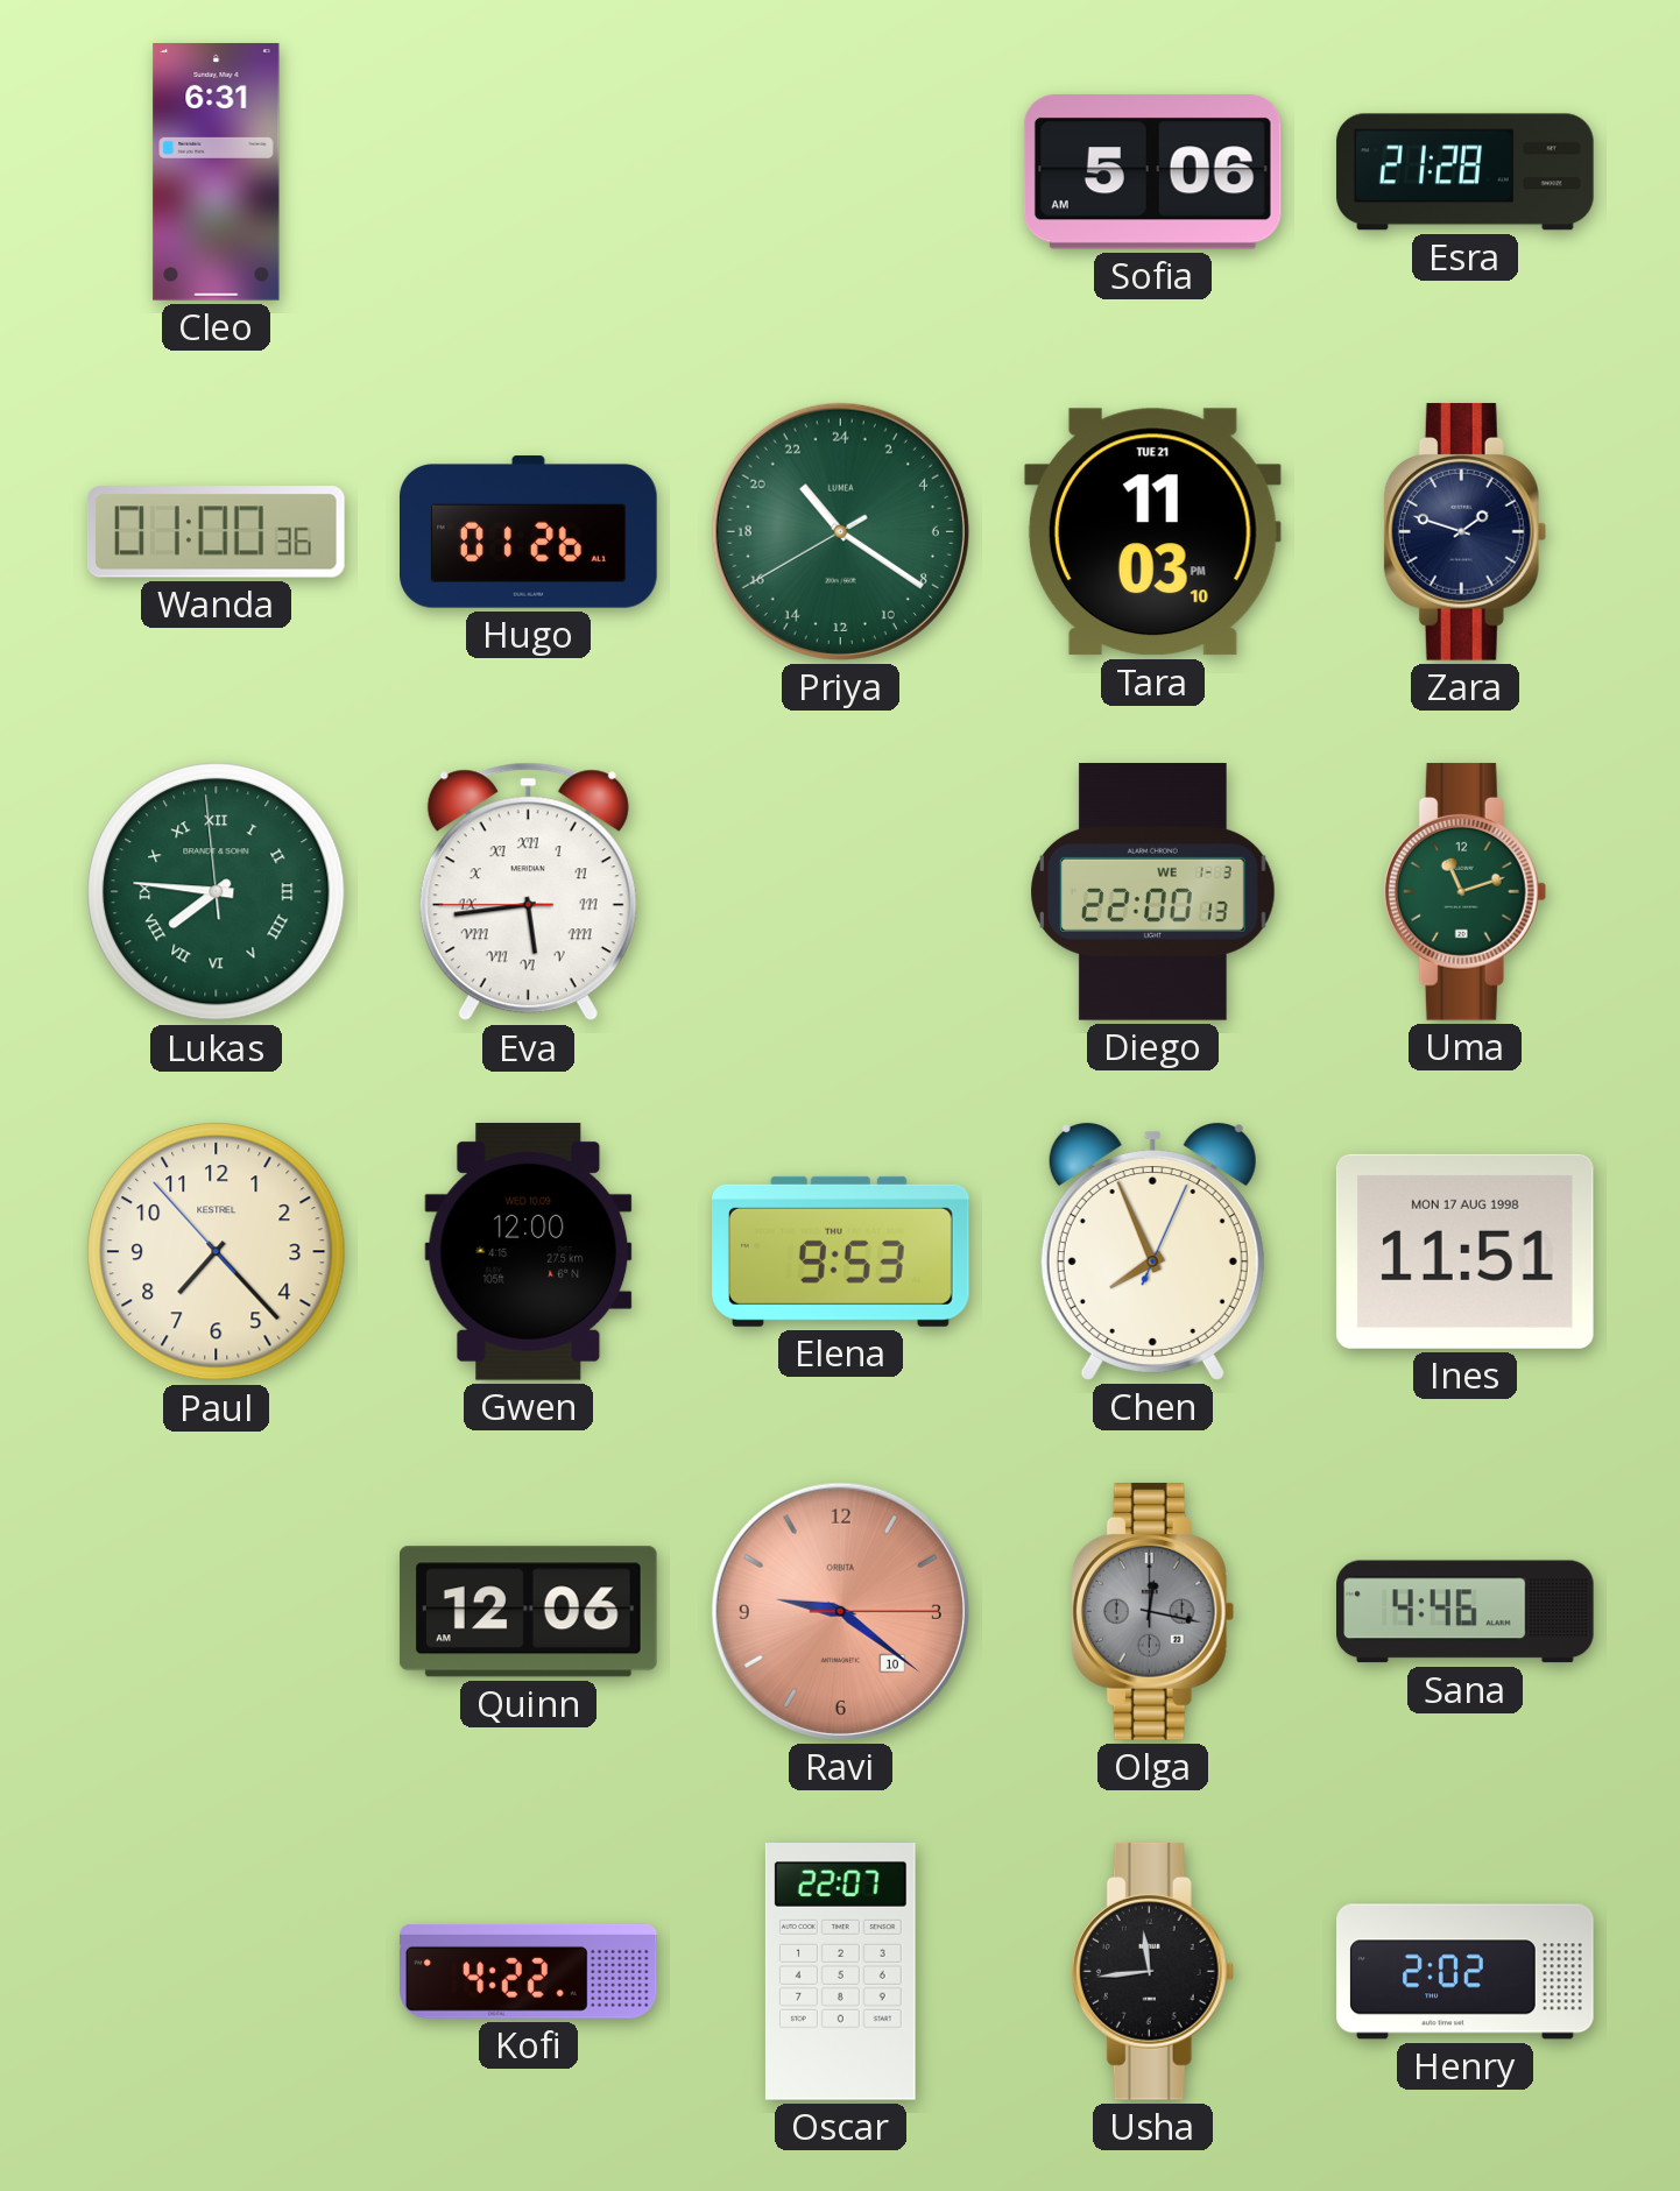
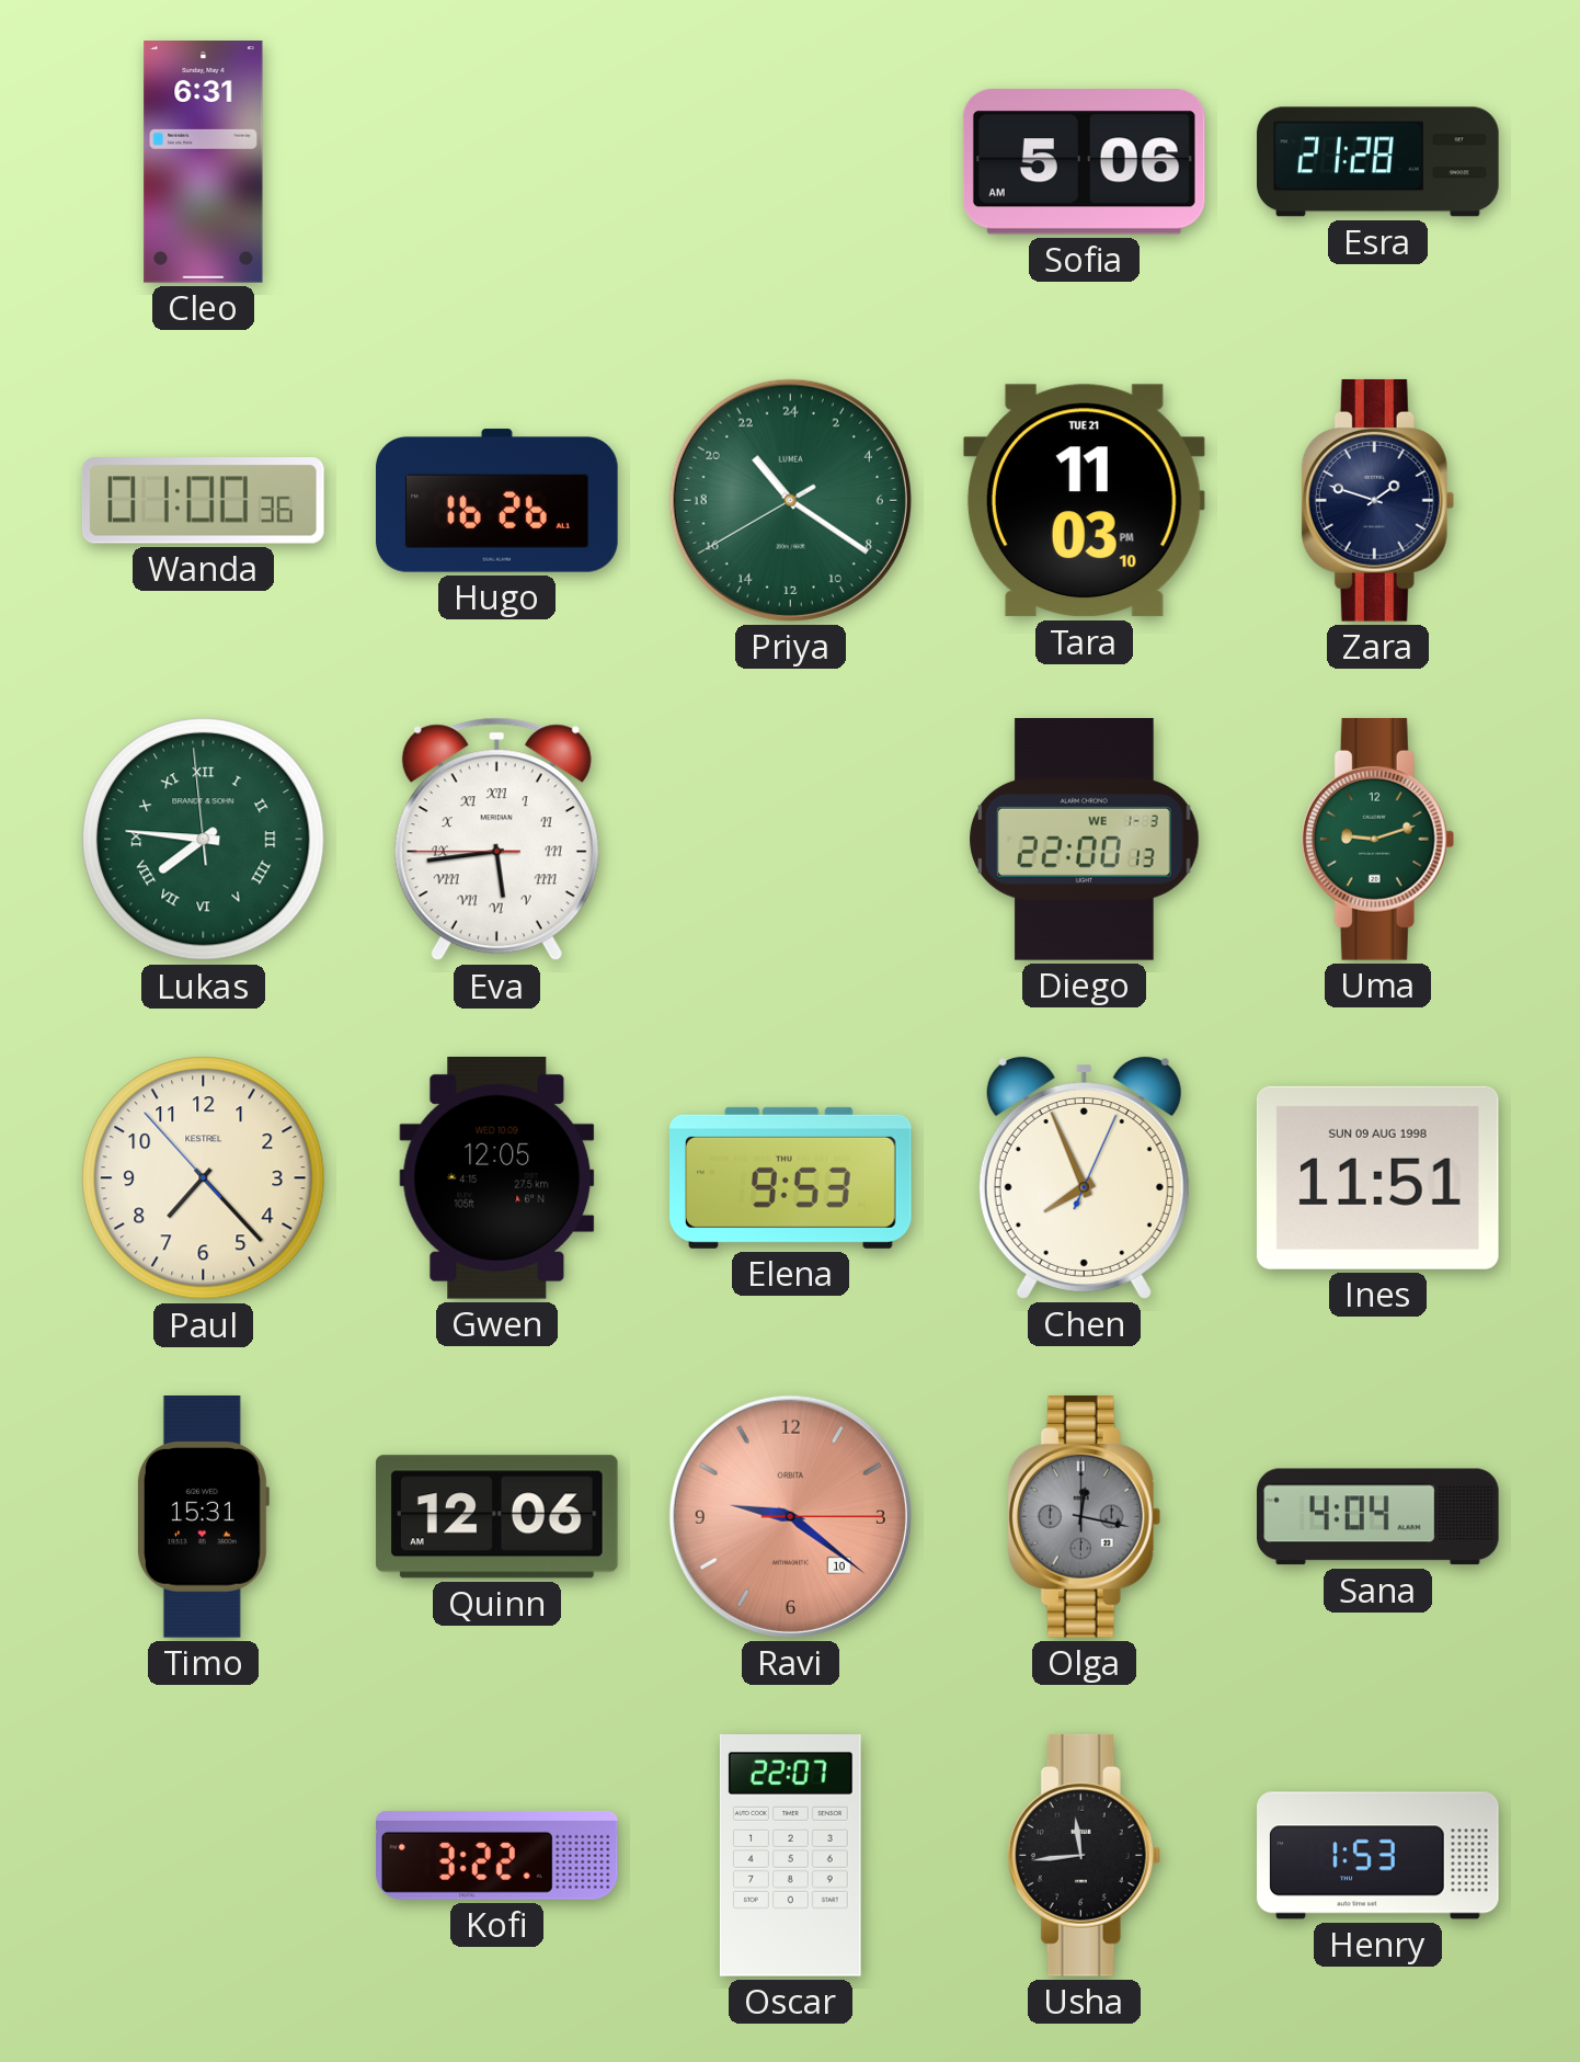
Hugo: 01:26 -> 16:26
Uma: 11:12 -> 9:12
Gwen: 12:00 -> 12:05
Ines date: MON 17 AUG 1998 -> SUN 09 AUG 1998
Timo: none -> 15:31
Sana: 4:46 -> 4:04
Kofi: 4:22 -> 3:22
Henry: 2:02 -> 1:53
